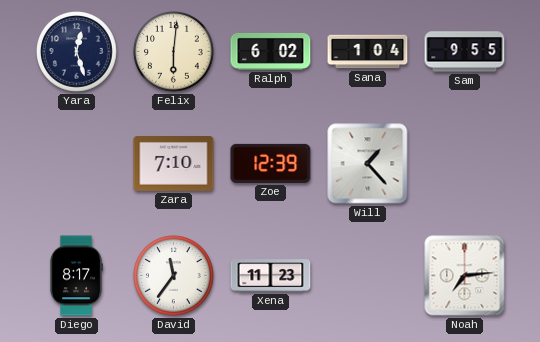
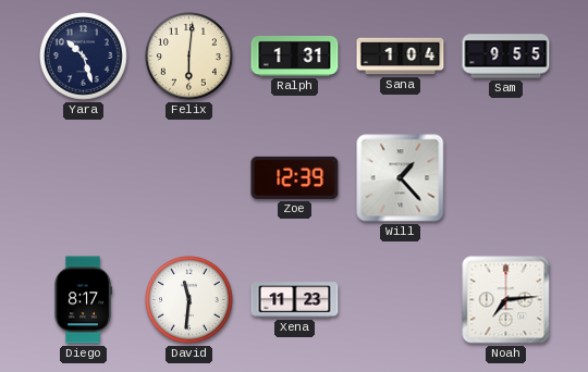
Yara: 12:27 -> 10:27
Ralph: 6:02 -> 1:31
Zara: 7:10 -> none
David: 11:36 -> 11:31
